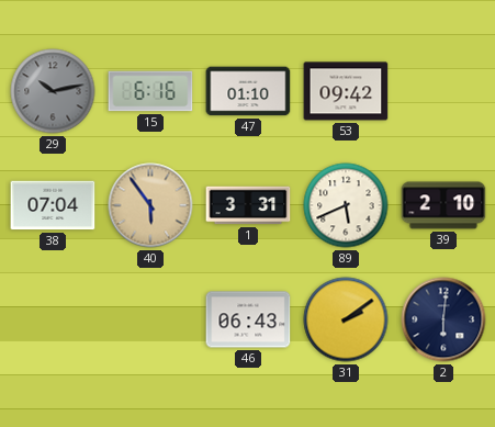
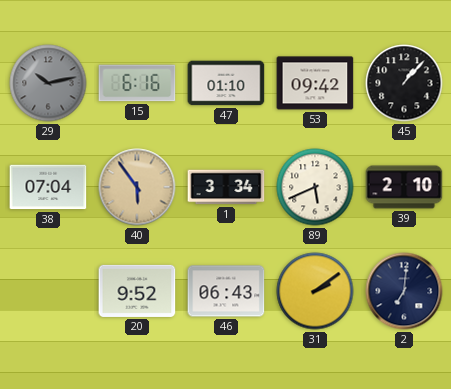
45: none -> 1:07
1: 3:31 -> 3:34
20: none -> 9:52
2: 6:01 -> 7:01
